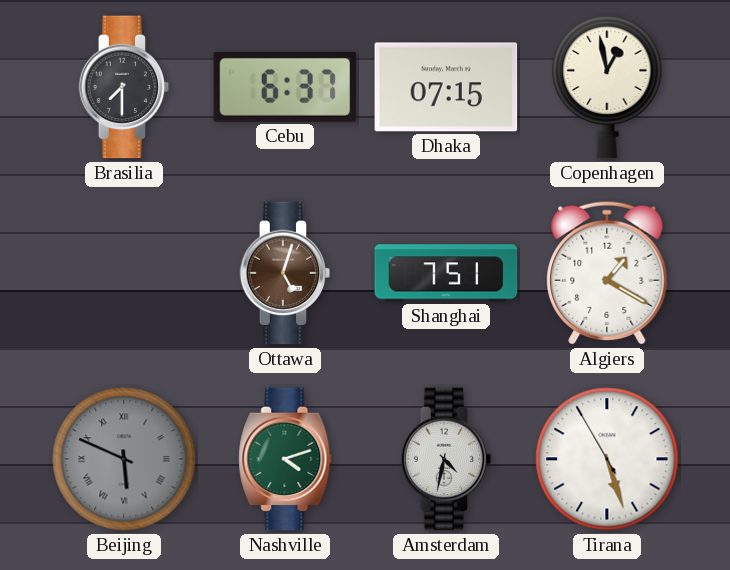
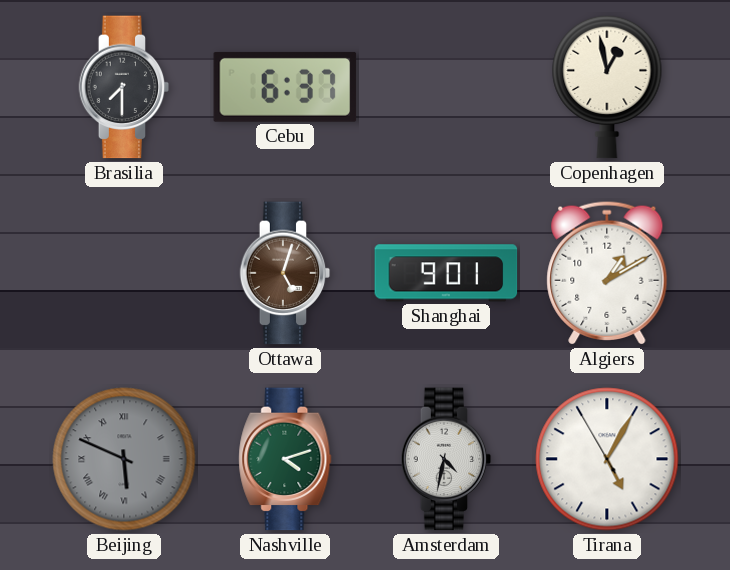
Dhaka: 07:15 -> none
Shanghai: 7:51 -> 9:01
Algiers: 1:20 -> 1:10
Tirana: 5:26 -> 5:04
